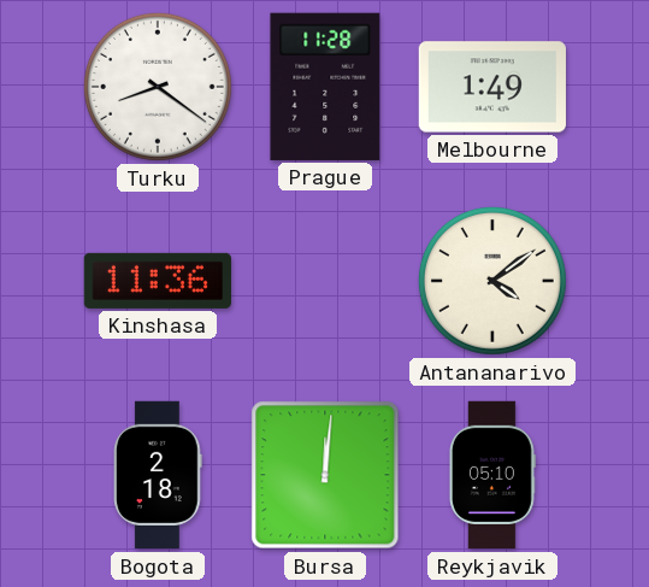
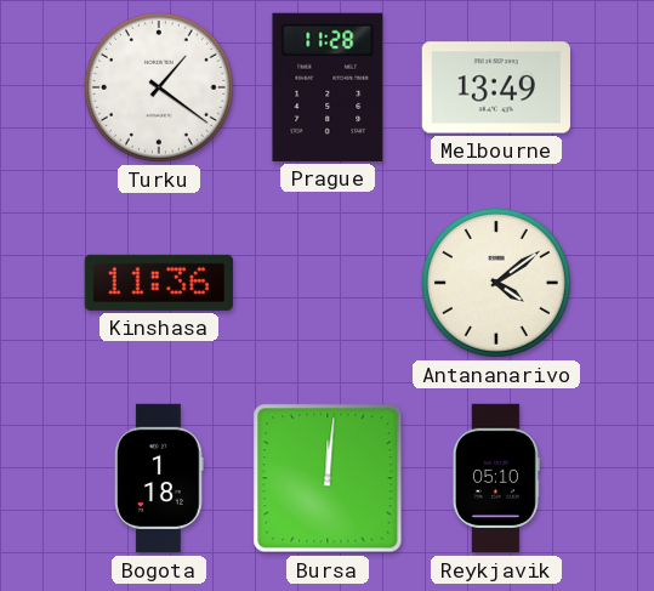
Turku: 8:21 -> 1:21
Melbourne: 1:49 -> 13:49
Bogota: 2:18 -> 1:18
